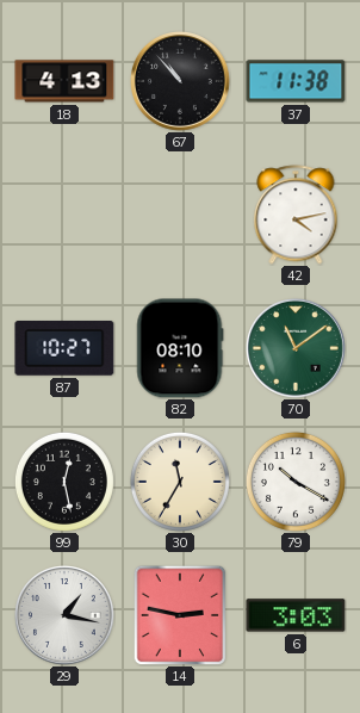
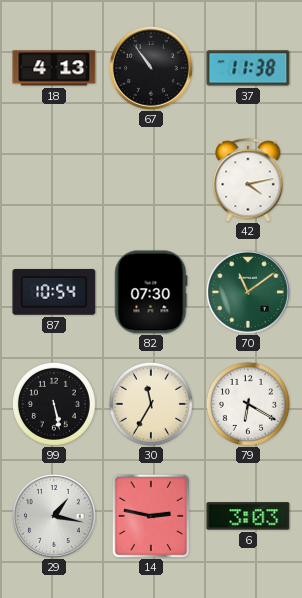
67: 10:53 -> 10:54
87: 10:27 -> 10:54
82: 08:10 -> 07:30
99: 12:28 -> 5:28
79: 10:20 -> 6:20
